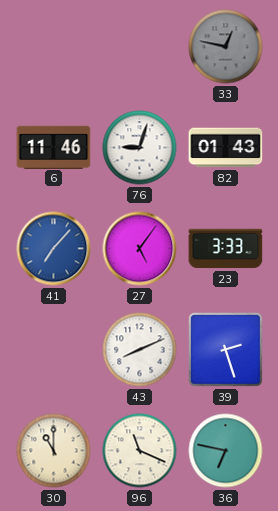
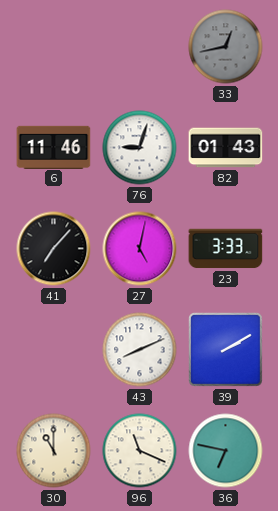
33: 12:47 -> 12:43
41 dial: blue -> black
27: 5:06 -> 5:02
39: 2:27 -> 2:10
